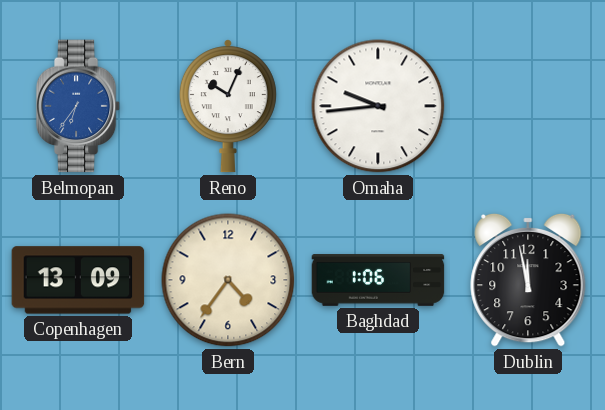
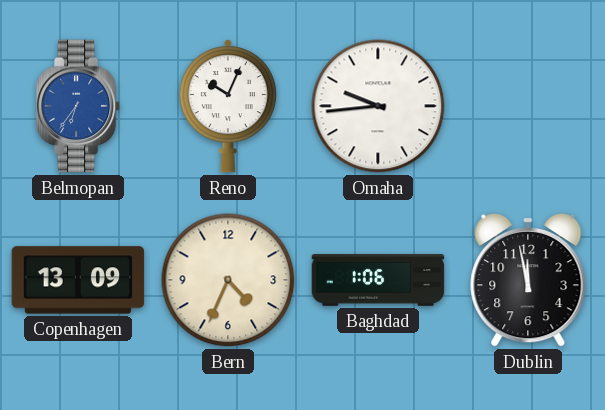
Bern: 4:36 -> 4:34
